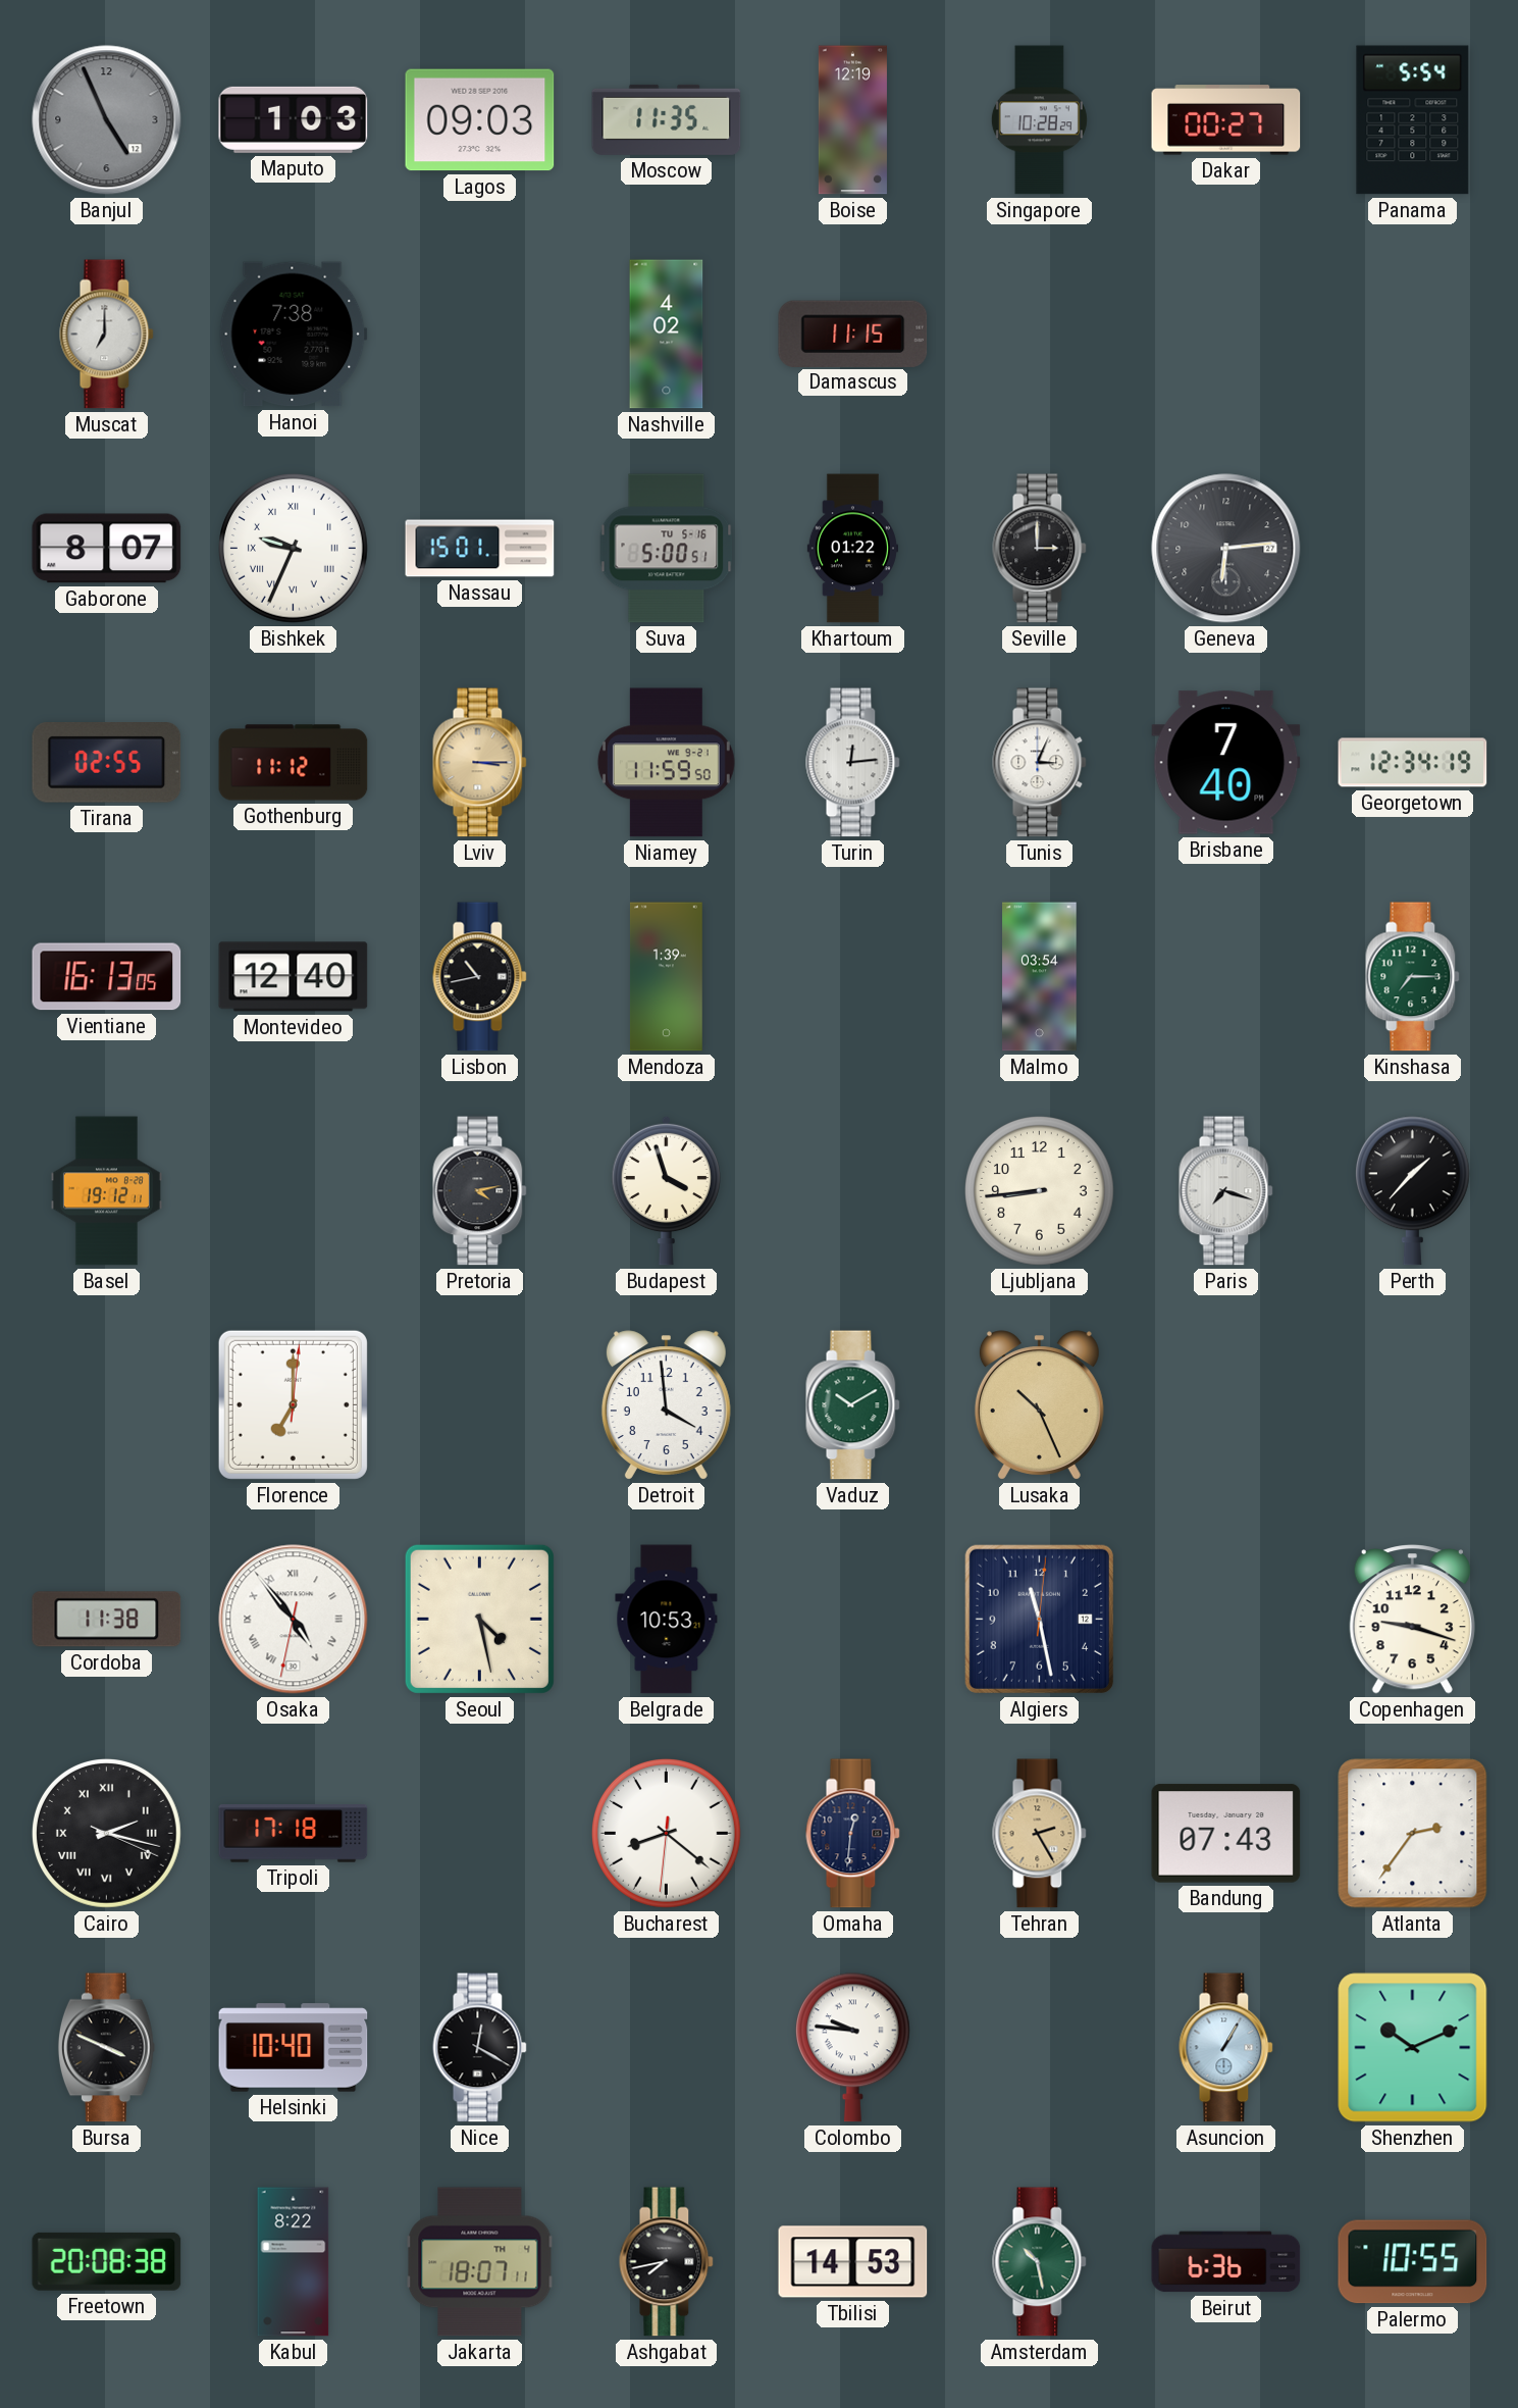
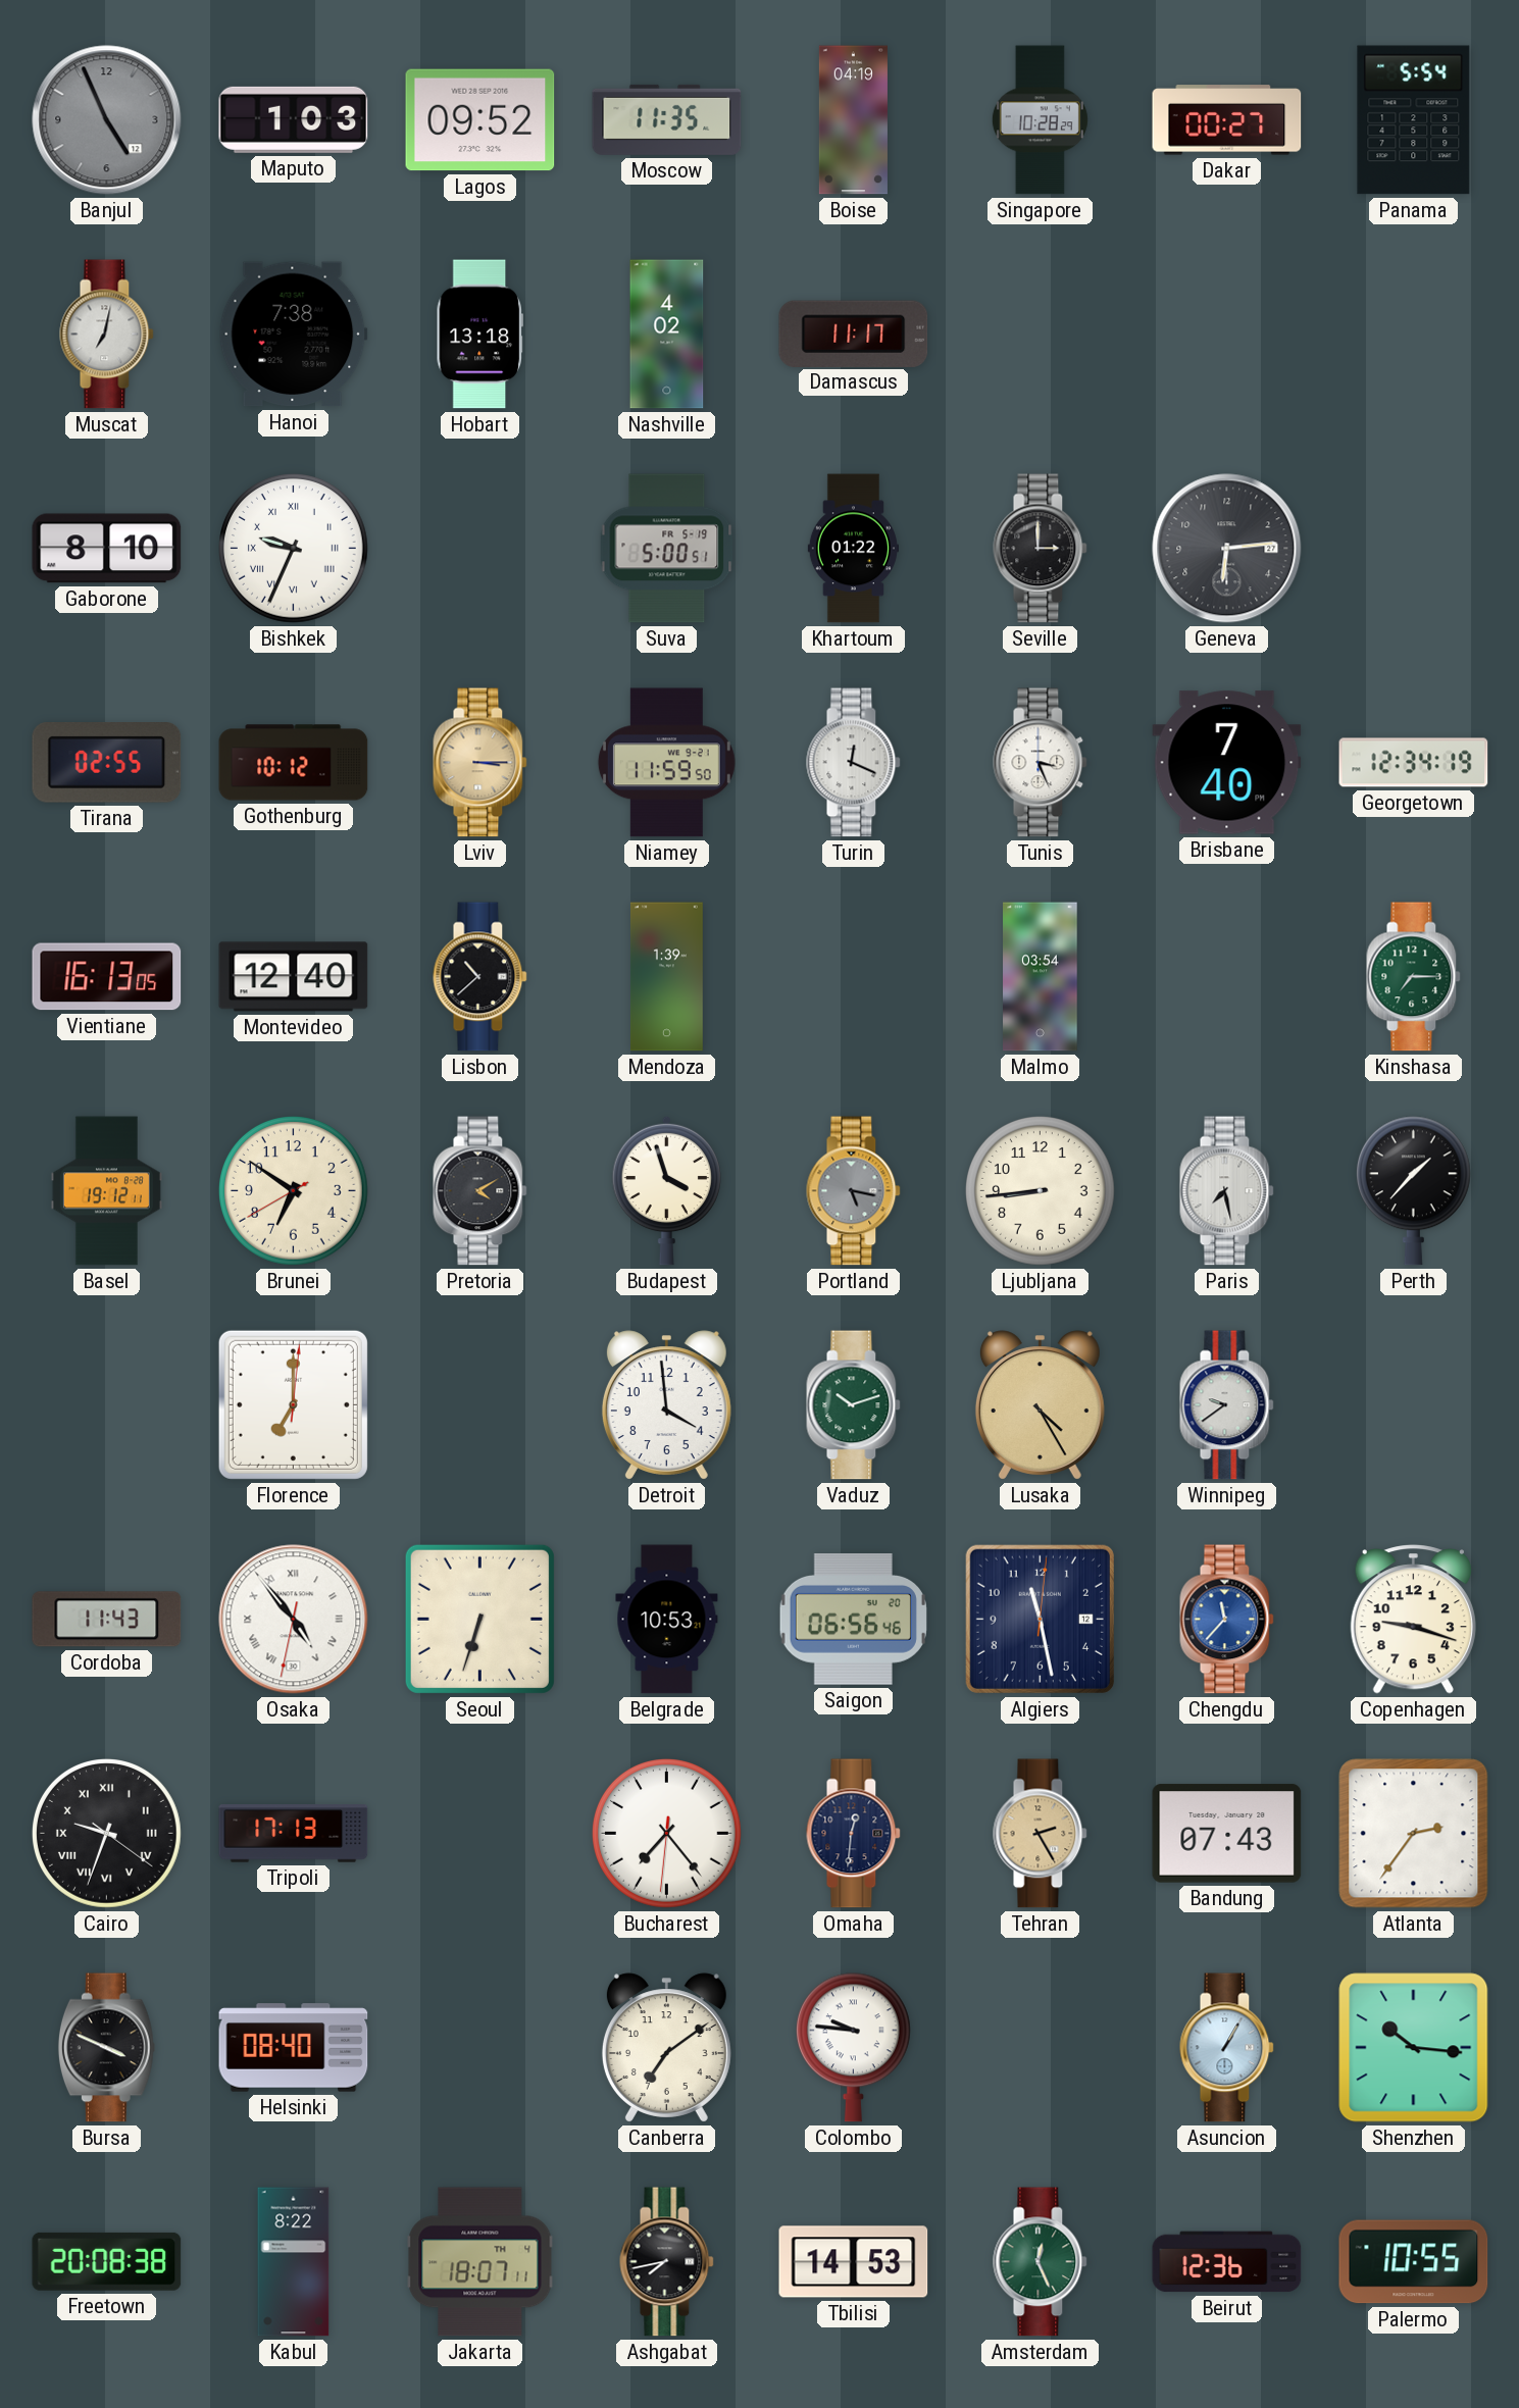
Lagos: 09:03 -> 09:52
Boise: 12:19 -> 04:19
Muscat: 7:00 -> 7:02
Hobart: none -> 13:18
Damascus: 11:15 -> 11:17
Gaborone: 8:07 -> 8:10
Nassau: 15:01 -> none
Suva date: TU 5-16 -> FR 5-19
Gothenburg: 11:12 -> 10:12
Turin: 12:14 -> 12:19
Tunis: 3:04 -> 3:26
Lisbon: 10:43 -> 10:38
Brunei: none -> 6:50
Pretoria: 4:13 -> 4:10
Portland: none -> 5:17
Paris: 7:18 -> 7:28
Vaduz: 10:10 -> 10:12
Lusaka: 10:26 -> 4:25
Winnipeg: none -> 9:39
Cordoba: 11:38 -> 11:43
Seoul: 4:28 -> 6:33
Saigon: none -> 06:56
Chengdu: none -> 11:37
Cairo: 2:17 -> 9:33
Tripoli: 17:18 -> 17:13
Bucharest: 8:21 -> 7:23
Helsinki: 10:40 -> 08:40
Nice: 12:20 -> none
Canberra: none -> 7:09
Shenzhen: 10:11 -> 10:16
Amsterdam: 10:28 -> 12:26
Beirut: 6:36 -> 12:36
